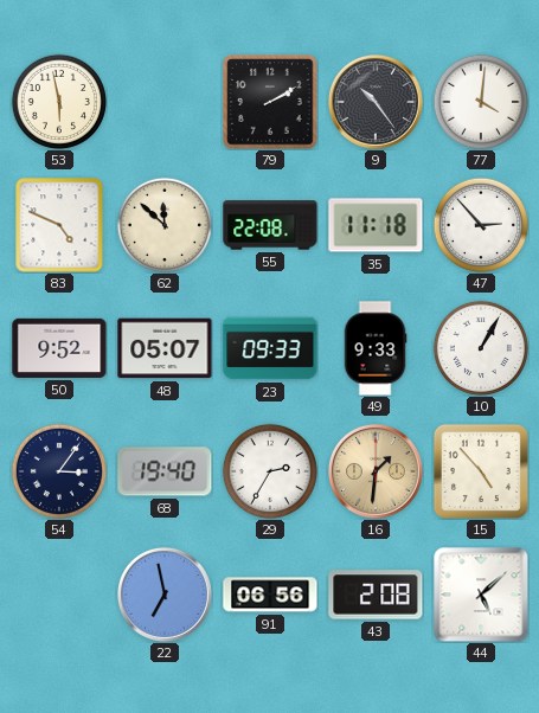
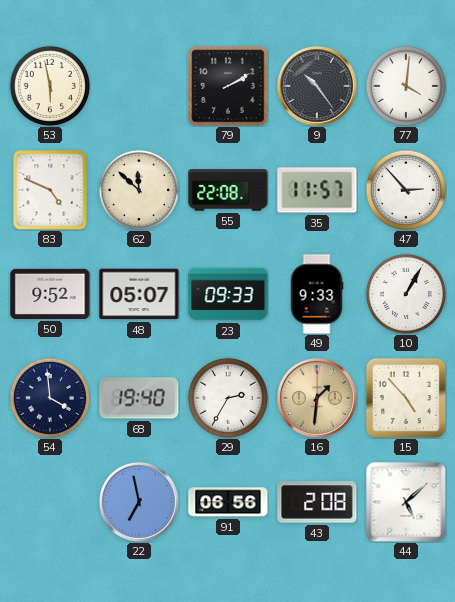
35: 11:18 -> 11:57
54: 3:06 -> 3:59
